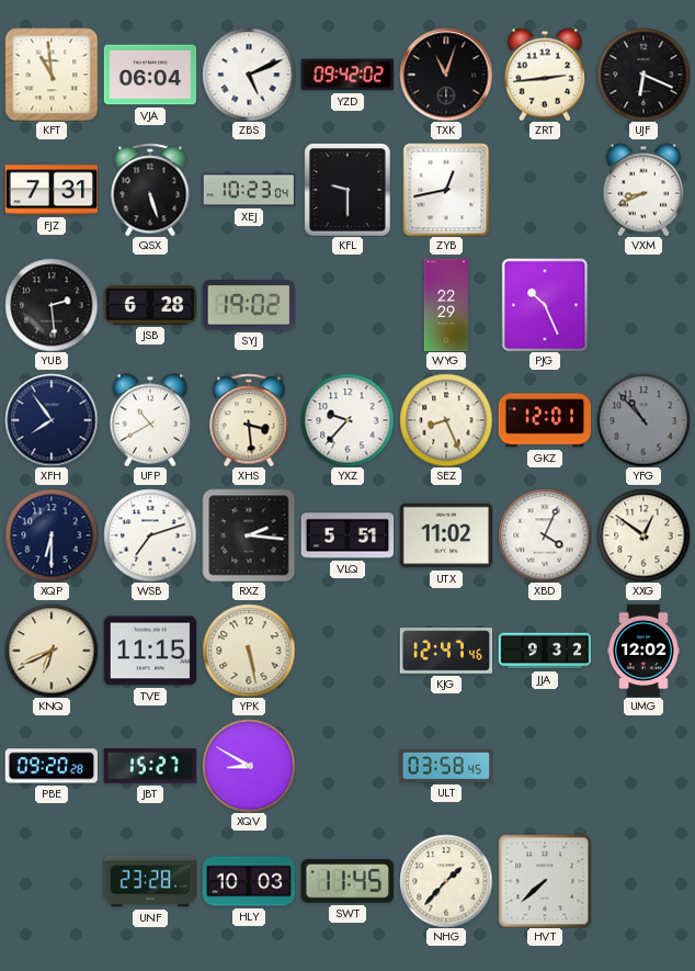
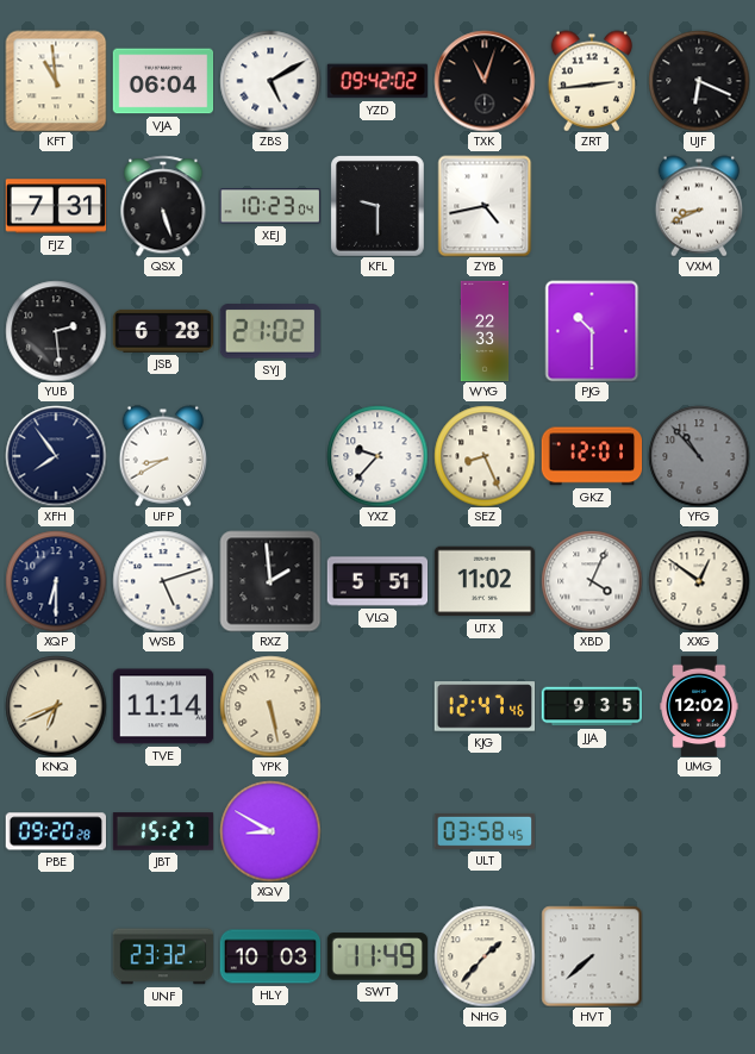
ZBS: 5:11 -> 5:10
ZYB: 12:43 -> 4:43
SYJ: 19:02 -> 21:02
WYG: 22:29 -> 22:33
PJG: 10:26 -> 10:30
UFP: 10:40 -> 8:40
XHS: 3:29 -> none
WSB: 7:12 -> 5:12
RXZ: 2:16 -> 1:59
TVE: 11:15 -> 11:14
JJA: 9:32 -> 9:35
UNF: 23:28 -> 23:32
SWT: 11:45 -> 11:49
